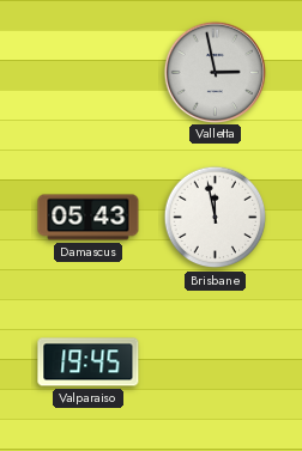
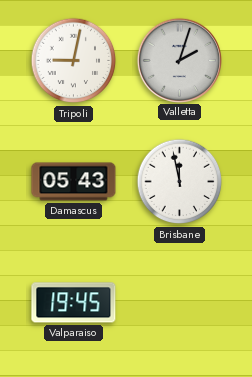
Tripoli: none -> 9:02
Valletta: 2:58 -> 2:03
